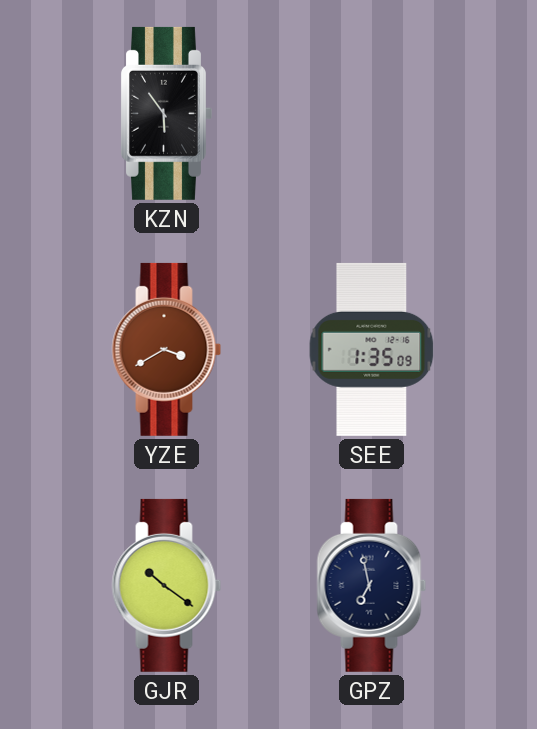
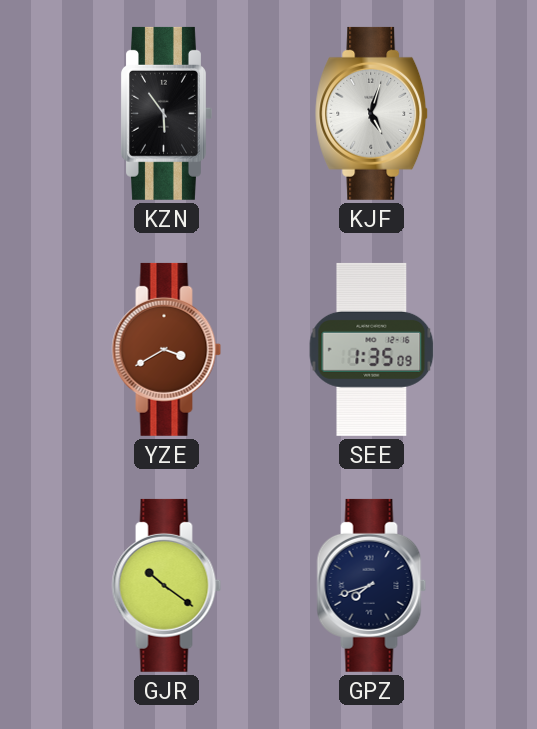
KJF: none -> 5:03
GPZ: 6:58 -> 7:42
